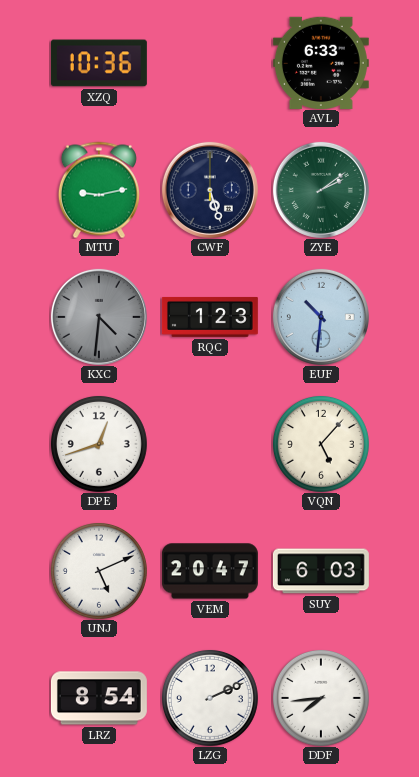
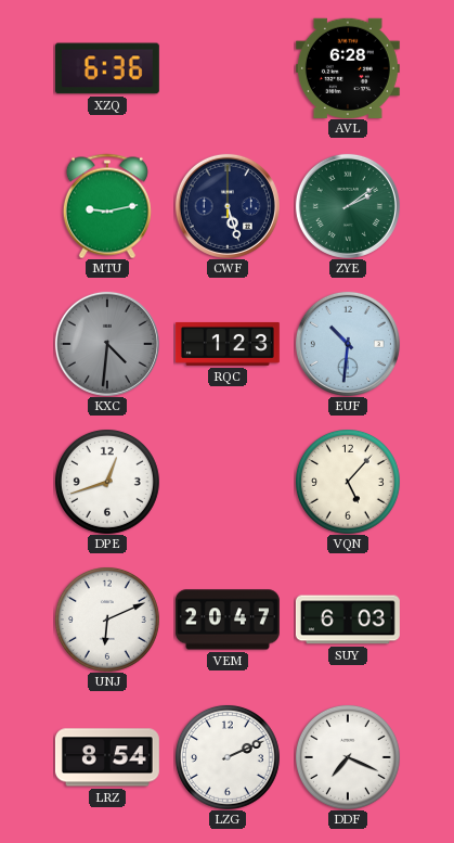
XZQ: 10:36 -> 6:36
AVL: 6:33 -> 6:28
UNJ: 5:11 -> 6:11
DDF: 7:44 -> 7:19
